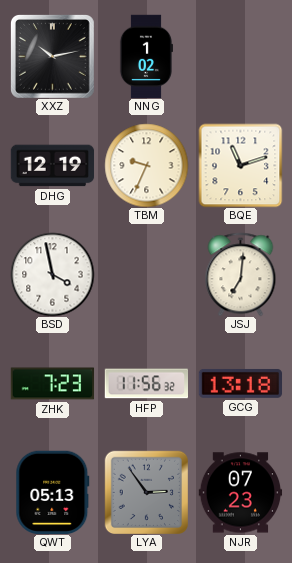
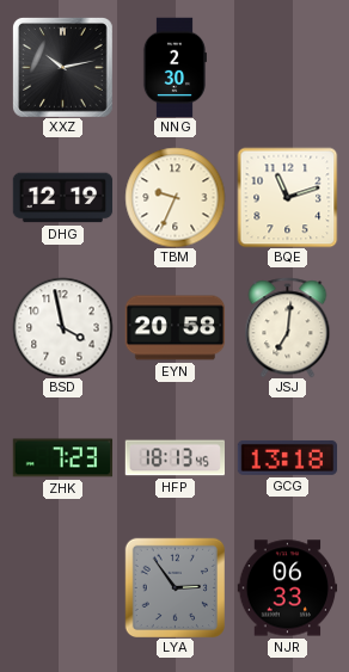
NNG: 1:02 -> 2:30
EYN: none -> 20:58
HFP: 11:56 -> 18:13
QWT: 05:13 -> none
NJR: 07:23 -> 06:33
